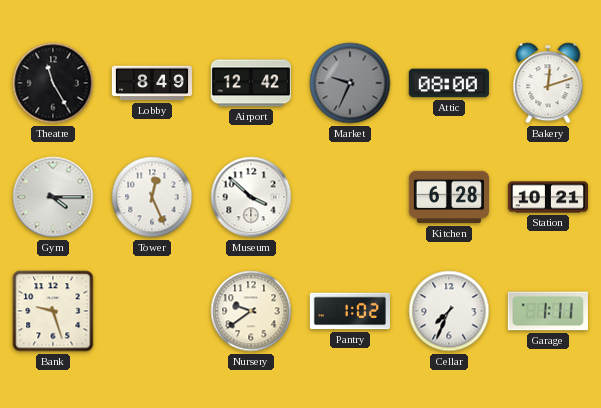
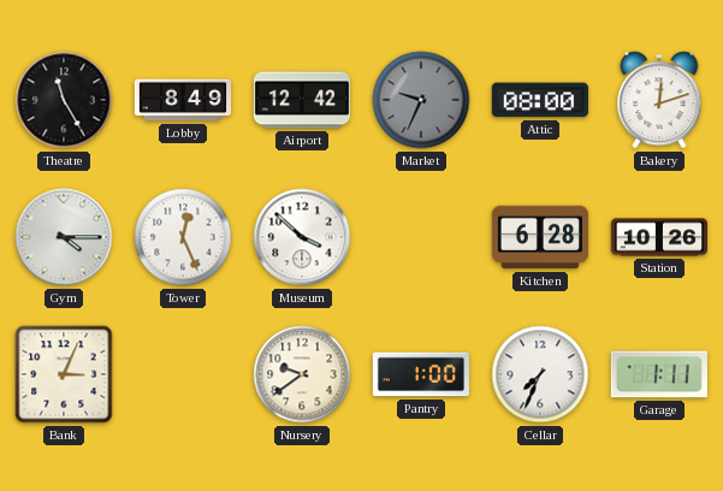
Station: 10:21 -> 10:26
Bank: 9:27 -> 3:04
Pantry: 1:02 -> 1:00
